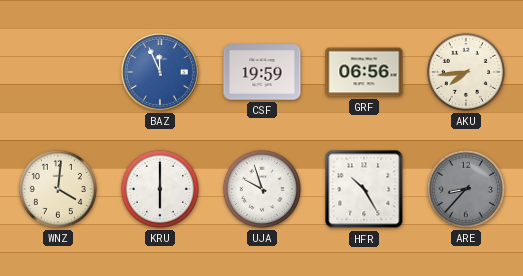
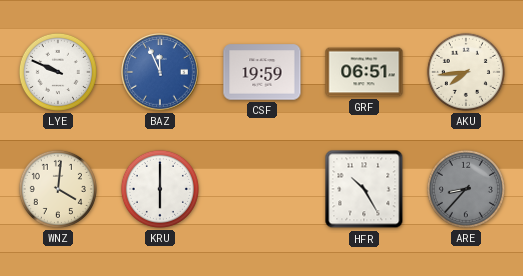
LYE: none -> 9:49
GRF: 06:56 -> 06:51
UJA: 9:57 -> none
